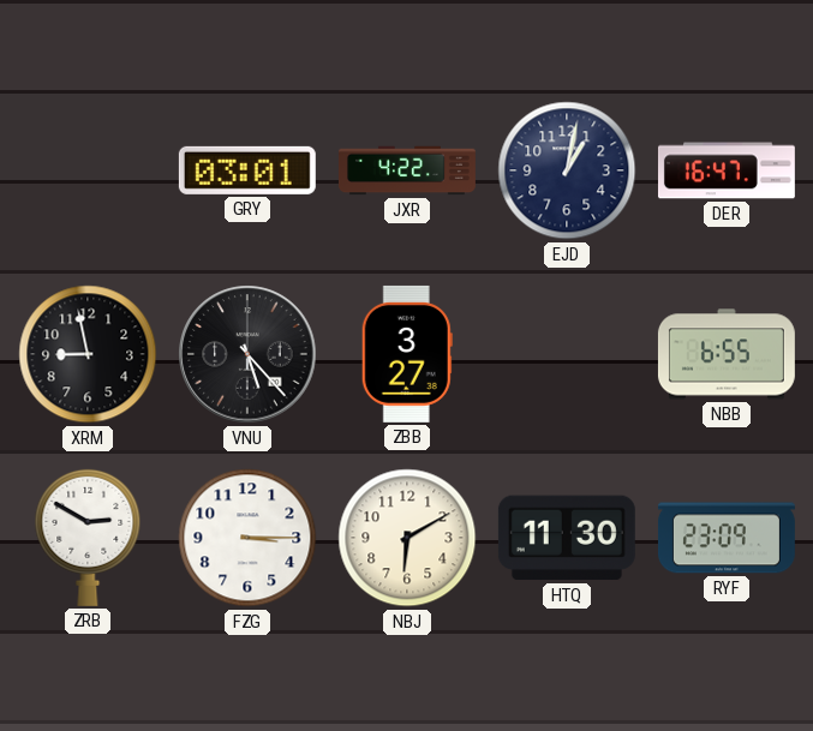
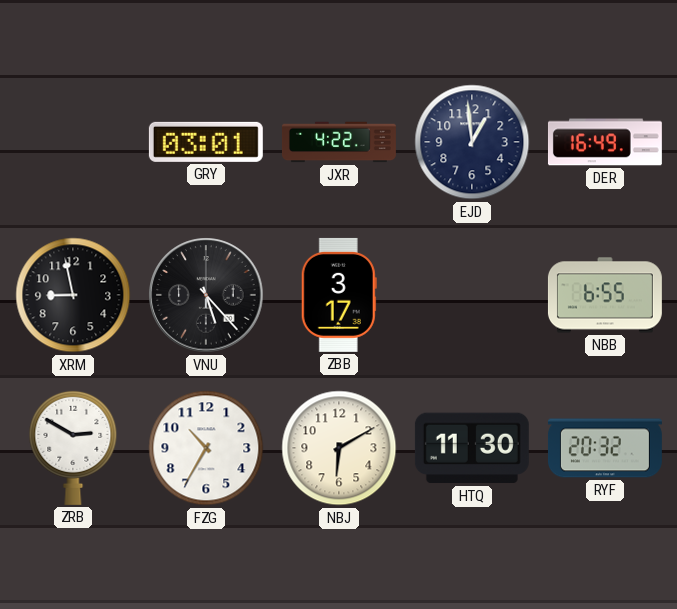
EJD: 1:02 -> 12:59
DER: 16:47 -> 16:49
ZBB: 3:27 -> 3:17
FZG: 3:15 -> 10:35
RYF: 23:09 -> 20:32
